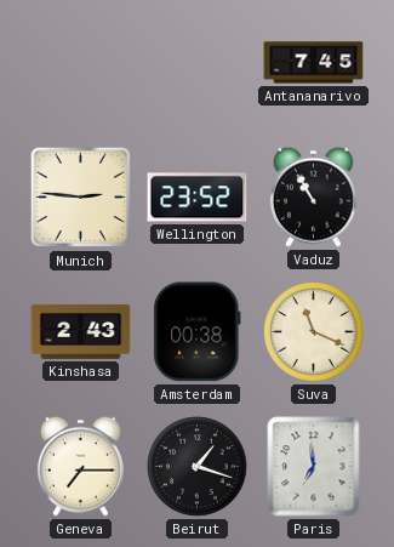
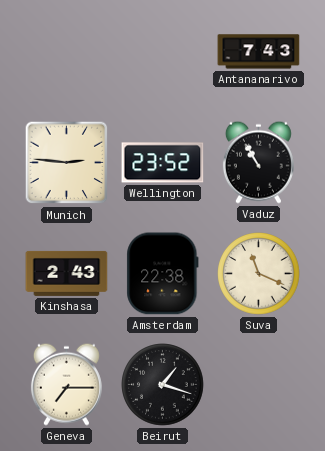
Antananarivo: 7:45 -> 7:43
Amsterdam: 00:38 -> 22:38
Paris: 6:59 -> none
